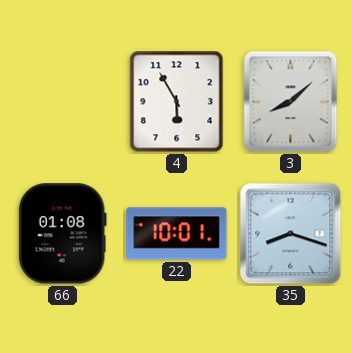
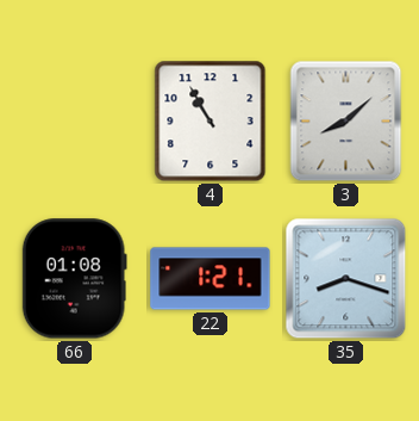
4: 5:55 -> 10:55
22: 10:01 -> 1:21
